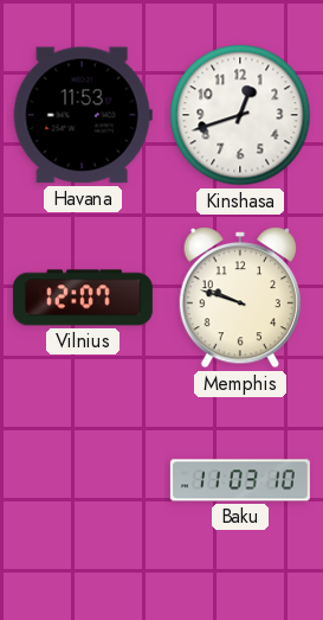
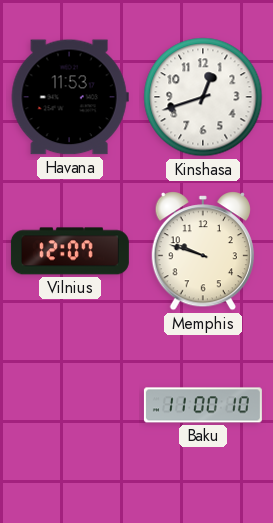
Baku: 11:03 -> 11:00
